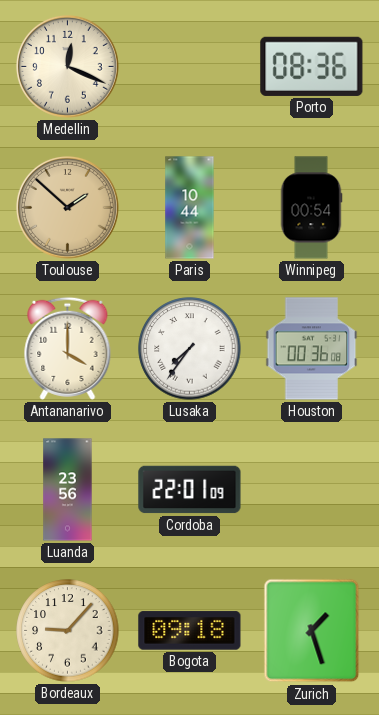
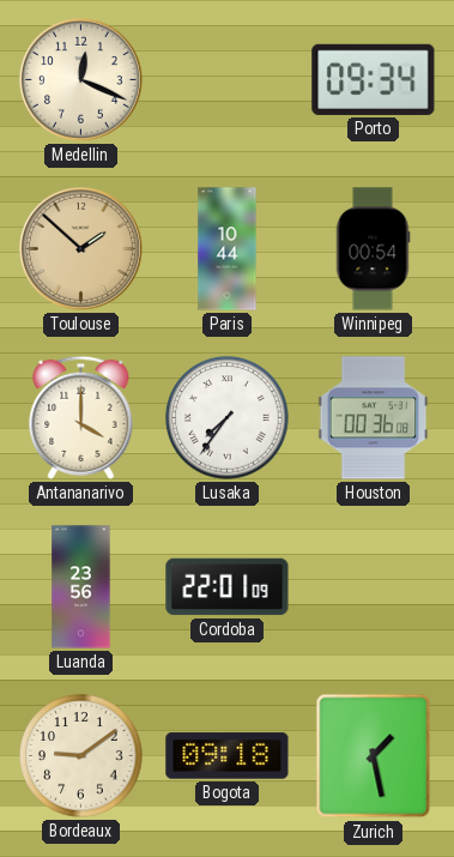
Porto: 08:36 -> 09:34
Bordeaux: 9:07 -> 9:09
Zurich: 1:27 -> 1:28
